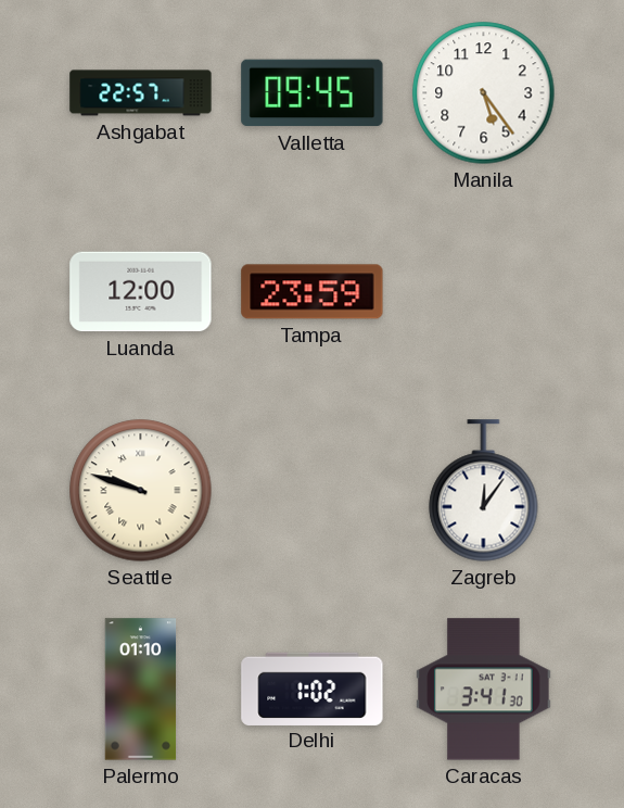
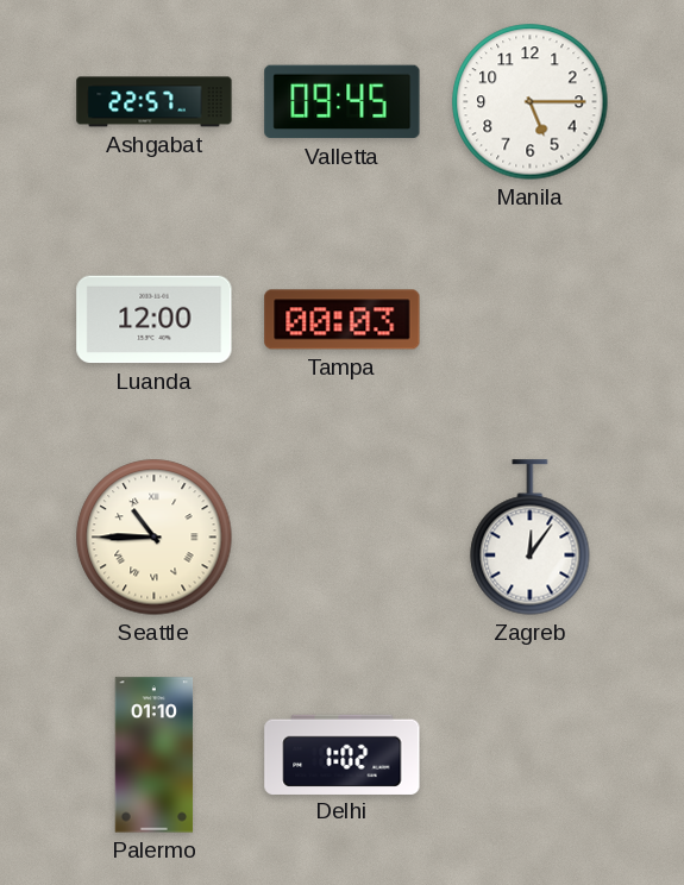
Manila: 5:24 -> 5:15
Tampa: 23:59 -> 00:03
Seattle: 9:48 -> 10:45
Caracas: 3:41 -> none
